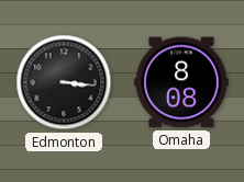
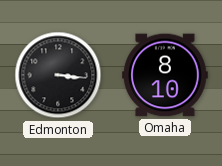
Omaha: 8:08 -> 8:10
